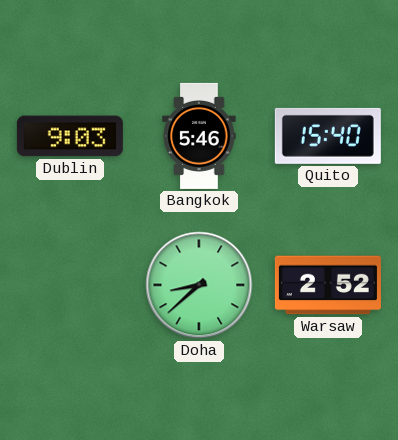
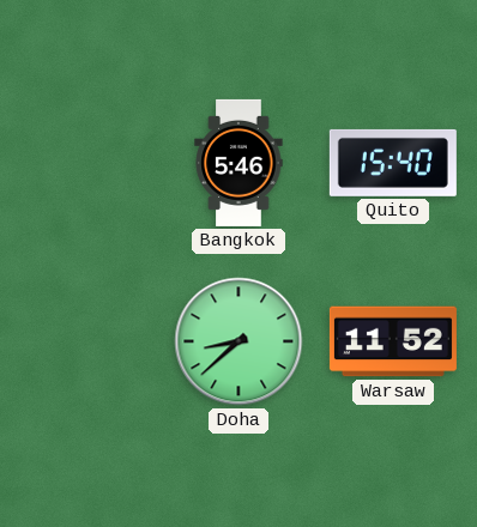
Dublin: 9:03 -> none
Warsaw: 2:52 -> 11:52
